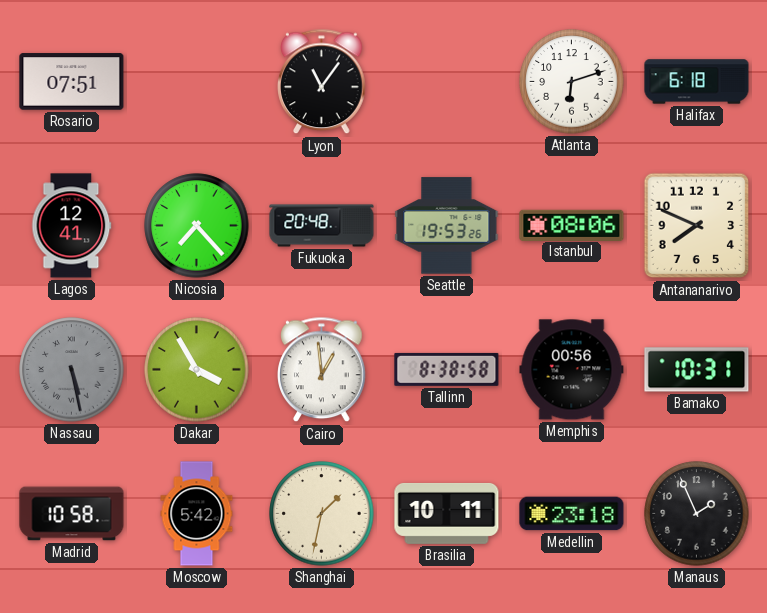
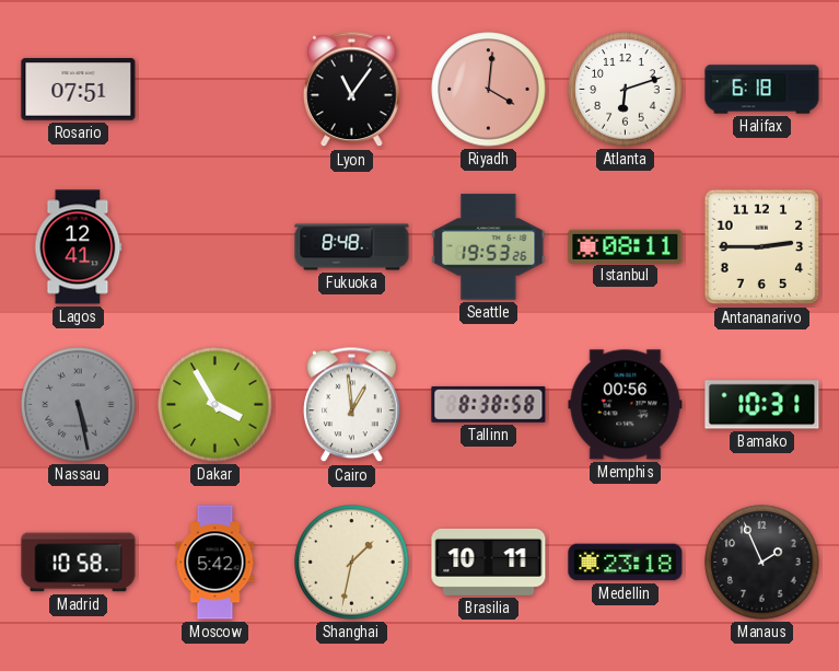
Riyadh: none -> 4:01
Nicosia: 7:23 -> none
Fukuoka: 20:48 -> 8:48
Istanbul: 08:06 -> 08:11
Antananarivo: 7:49 -> 2:45
